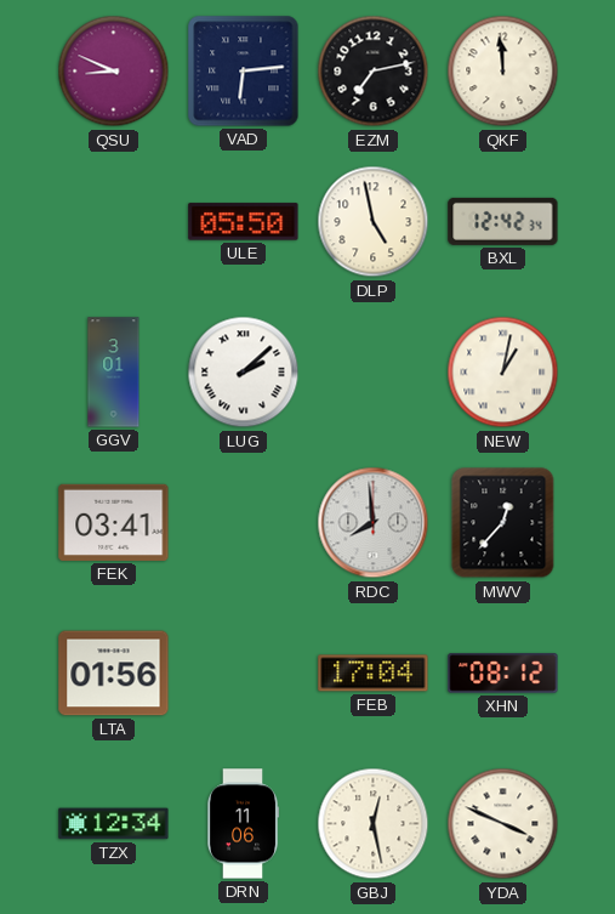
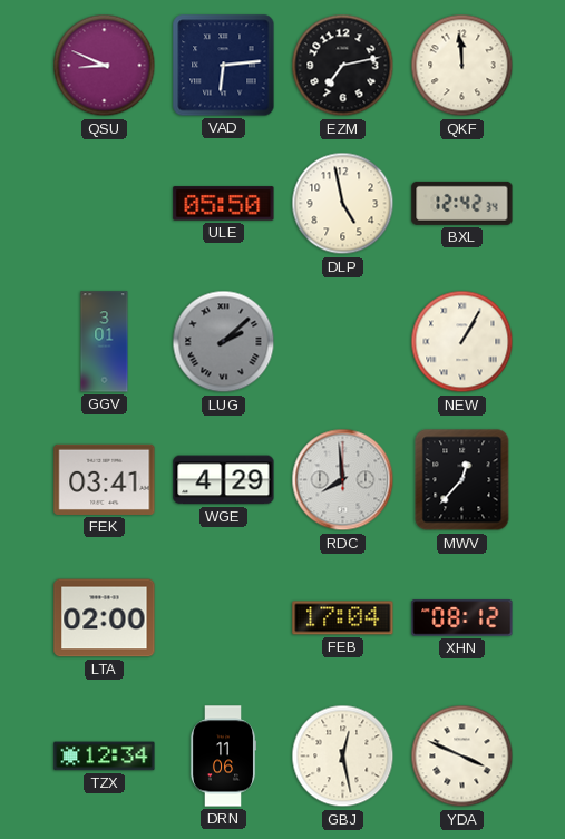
LUG dial: white -> grey
NEW: 1:02 -> 1:05
WGE: none -> 4:29
LTA: 01:56 -> 02:00
